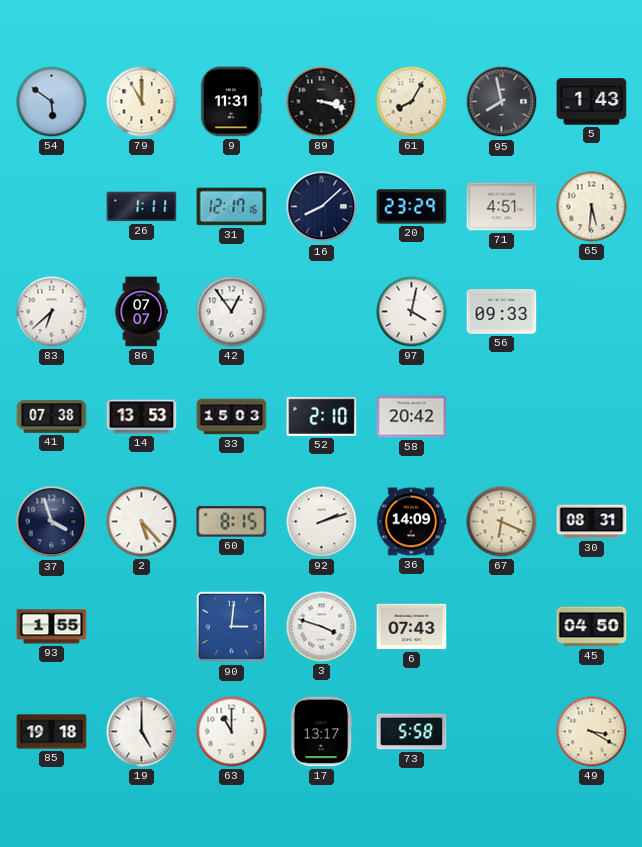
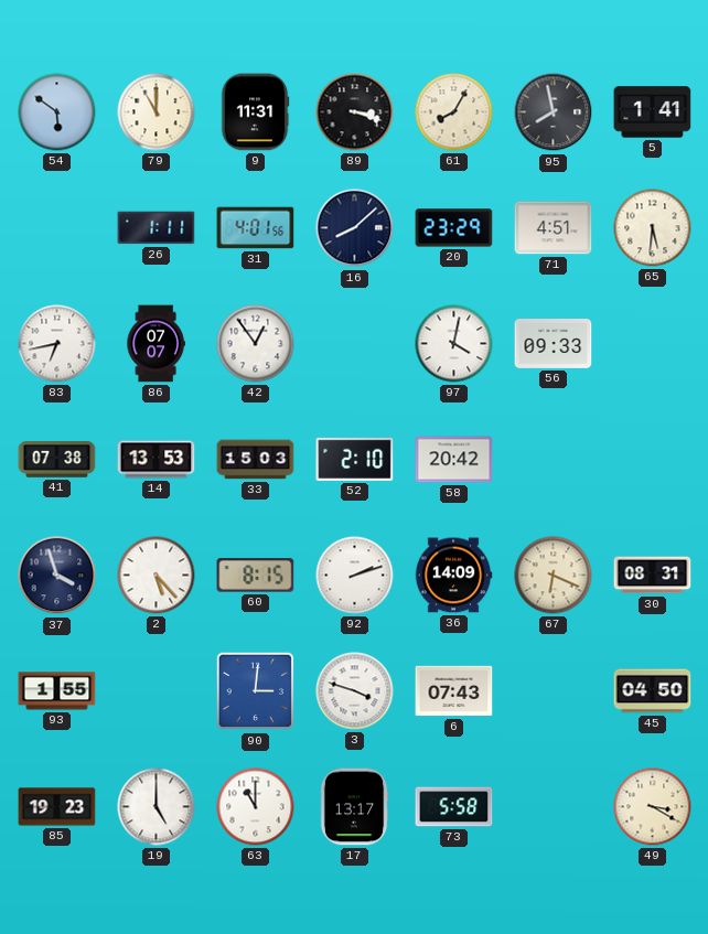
5: 1:43 -> 1:41
31: 12:17 -> 4:01
83: 6:38 -> 6:43
85: 19:18 -> 19:23
